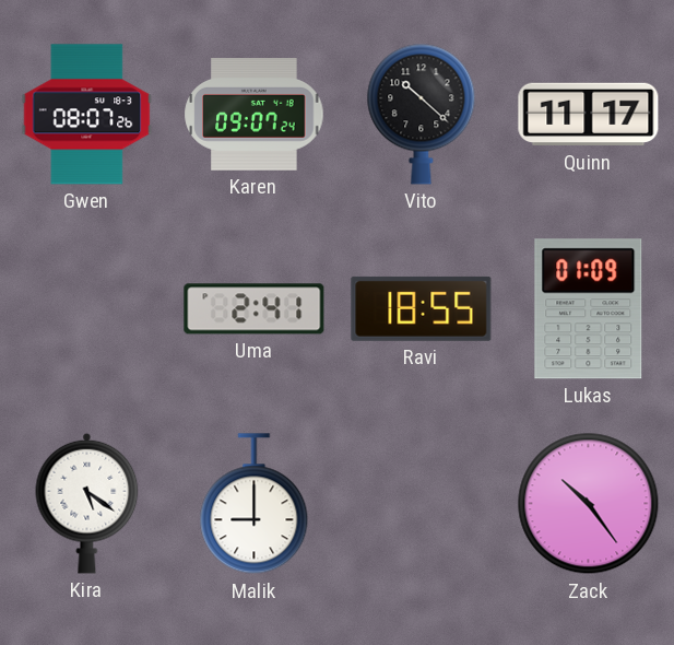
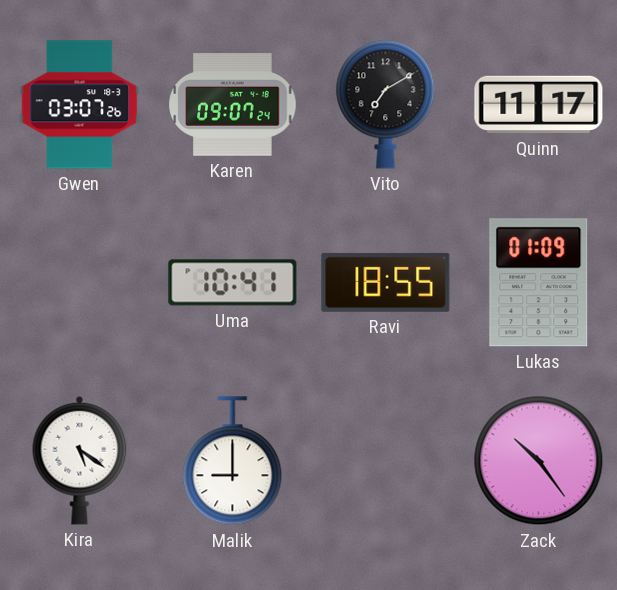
Gwen: 08:07 -> 03:07
Vito: 10:22 -> 7:10
Uma: 2:41 -> 10:41
